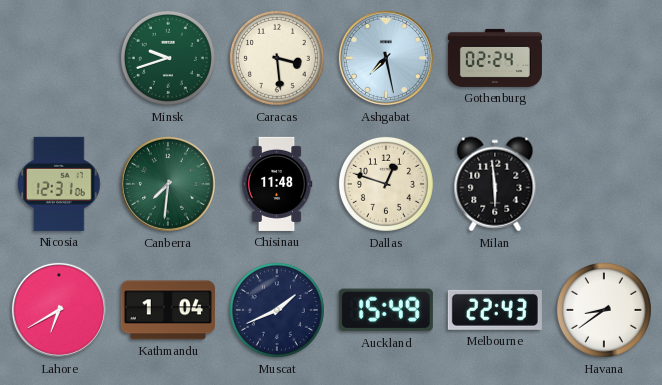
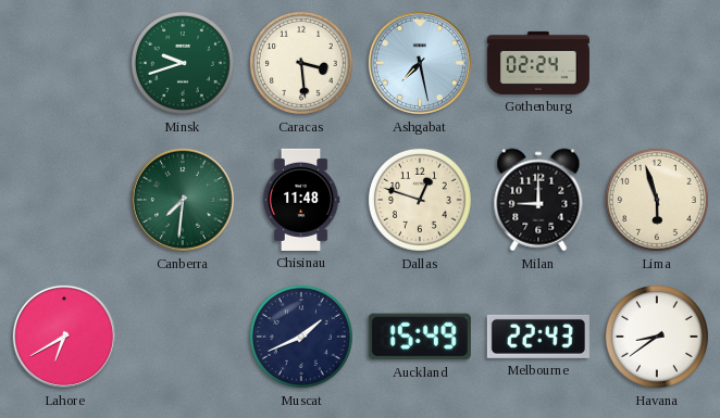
Nicosia: 12:31 -> none
Milan: 5:59 -> 9:00
Lima: none -> 5:57
Kathmandu: 1:04 -> none
